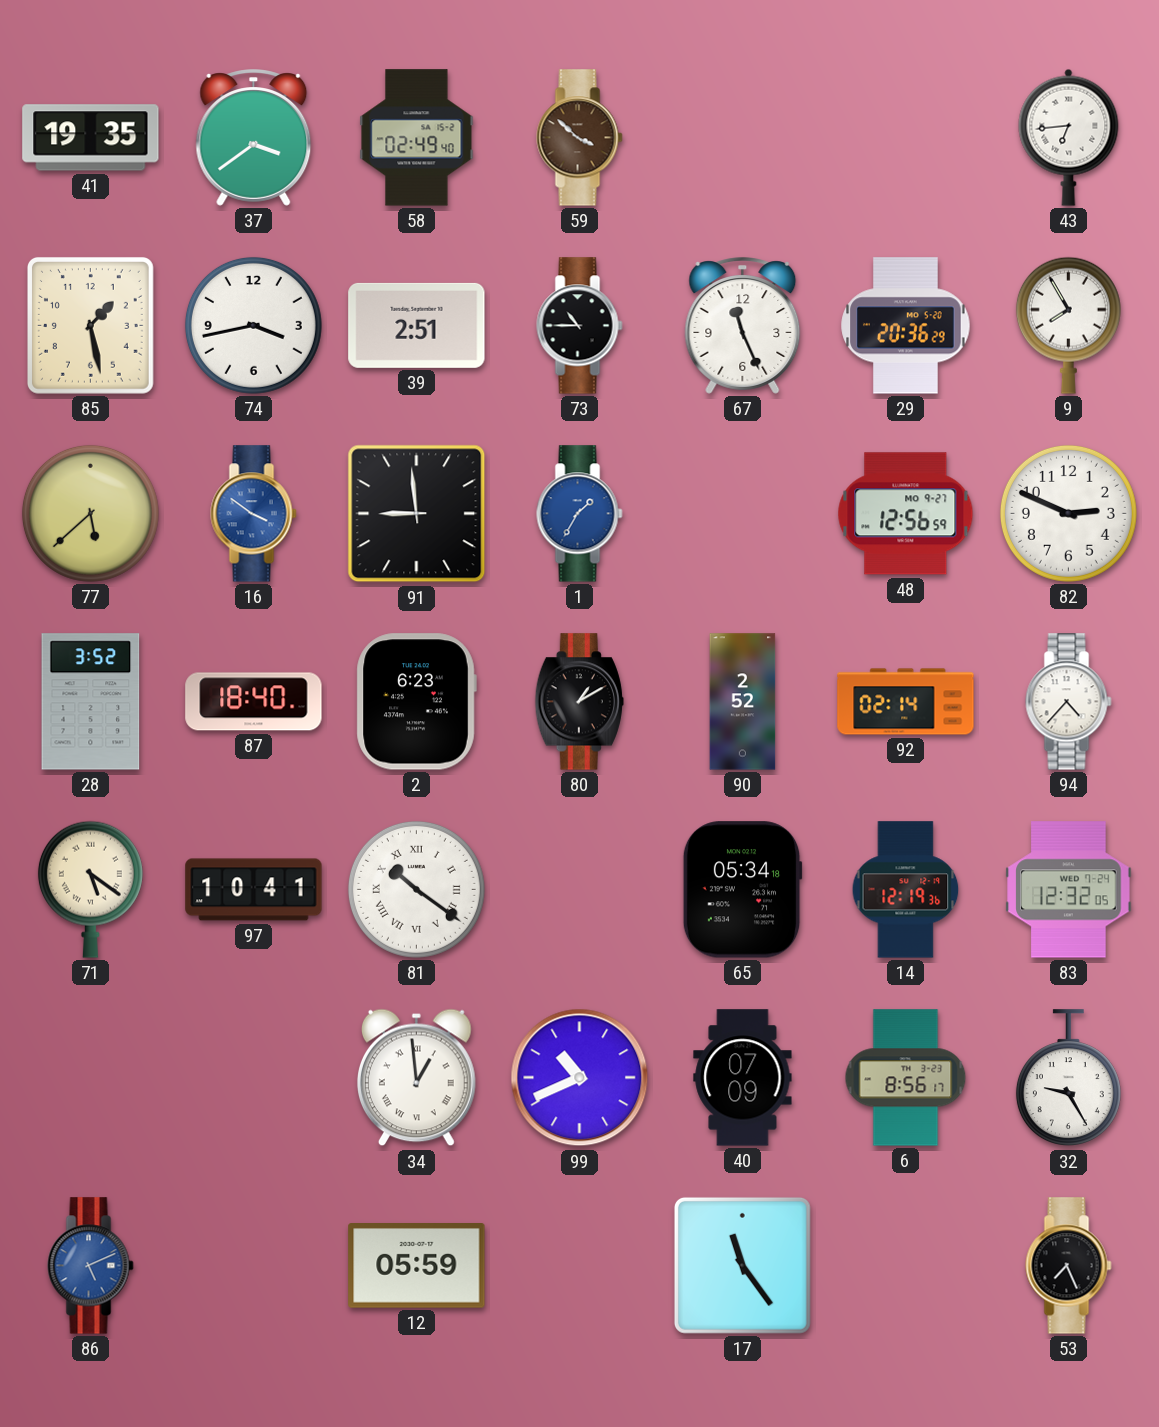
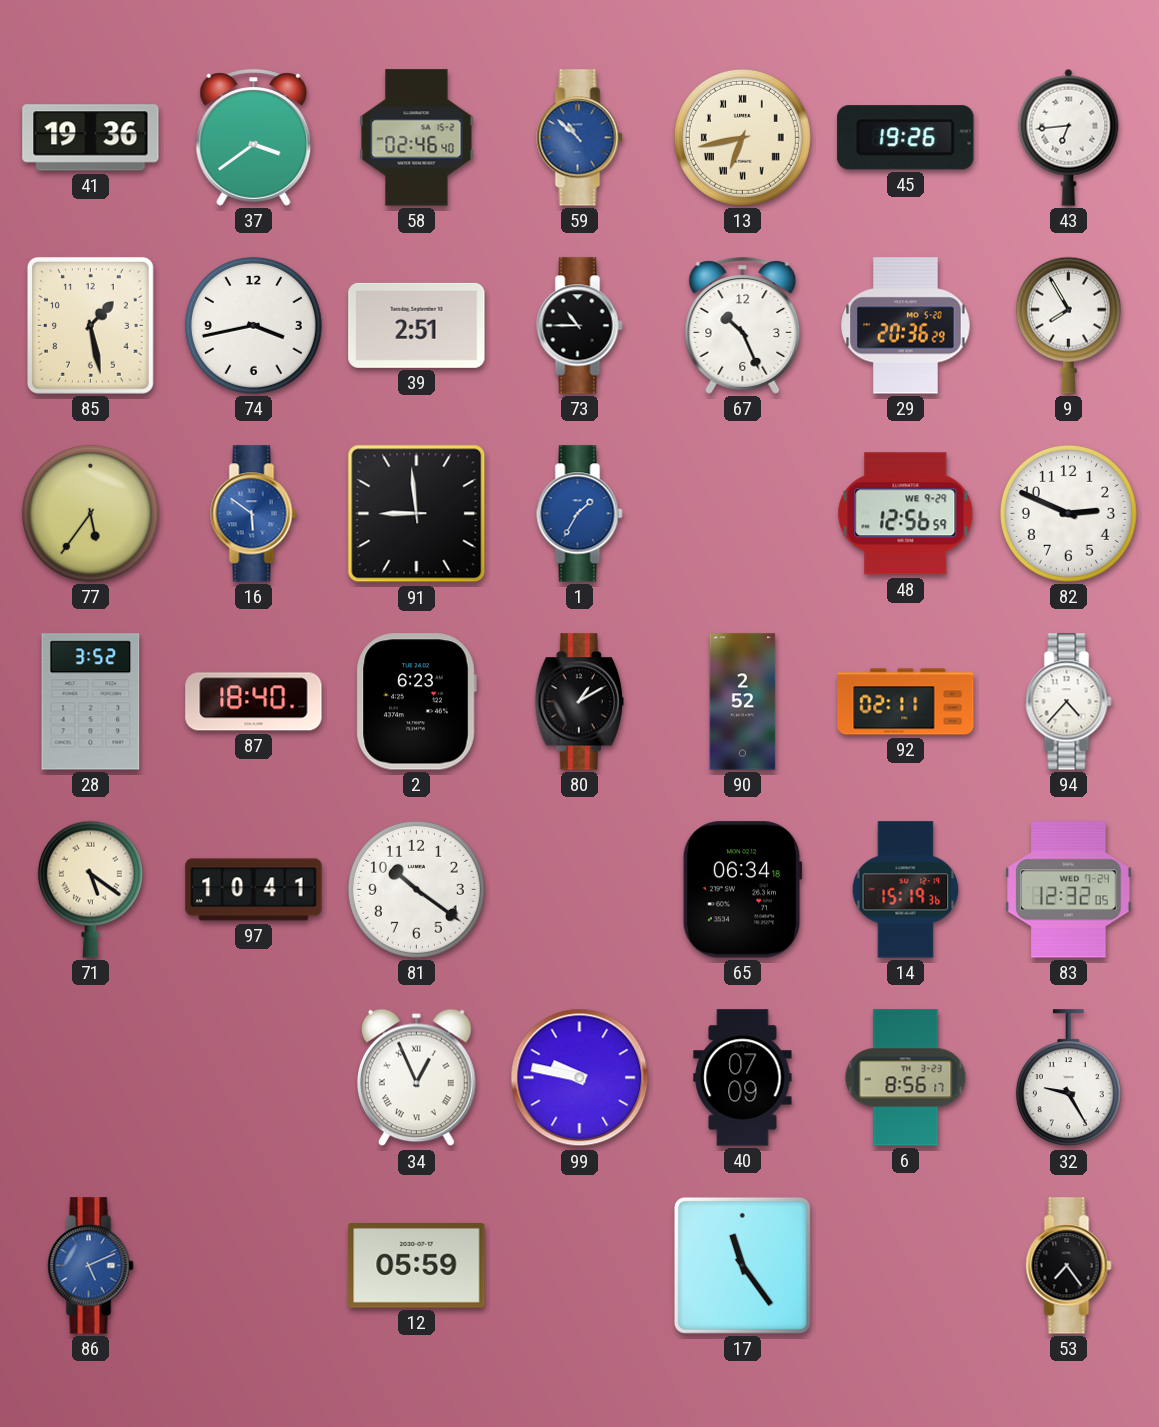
41: 19:35 -> 19:36
58: 02:49 -> 02:46
59: 3:52 -> 10:52
59 dial: brown -> blue
13: none -> 6:43
45: none -> 19:26
67: 11:26 -> 10:26
77: 5:38 -> 5:36
16: 3:51 -> 5:51
48 date: MO 9-27 -> WE 9-29
92: 02:14 -> 02:11
81 numerals: Roman -> Arabic
65: 05:34 -> 06:34
14: 12:19 -> 15:19
34: 12:59 -> 12:56
99: 10:41 -> 9:47
53: 7:26 -> 7:24
